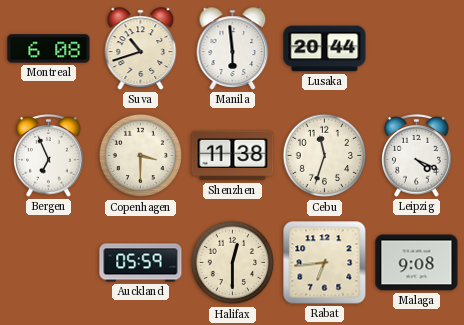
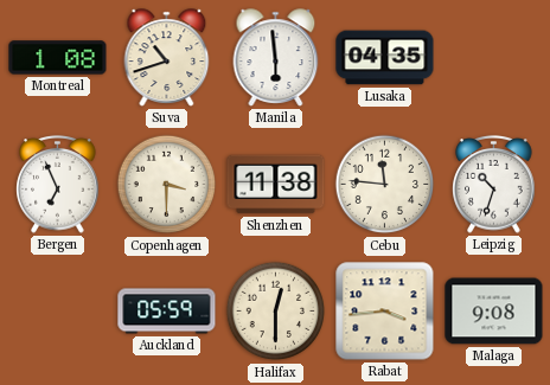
Montreal: 6:08 -> 1:08
Lusaka: 20:44 -> 04:35
Cebu: 11:33 -> 11:46
Leipzig: 4:19 -> 10:33
Rabat: 6:44 -> 3:44
